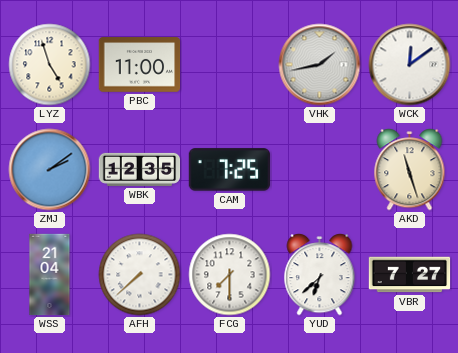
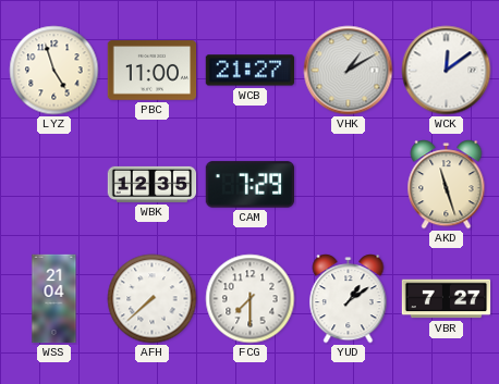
WCB: none -> 21:27
VHK: 1:43 -> 1:10
ZMJ: 2:09 -> none
CAM: 7:25 -> 7:29
YUD: 6:38 -> 1:09
